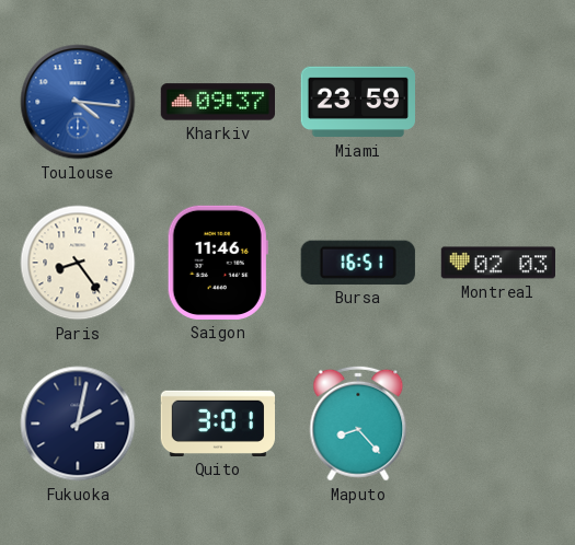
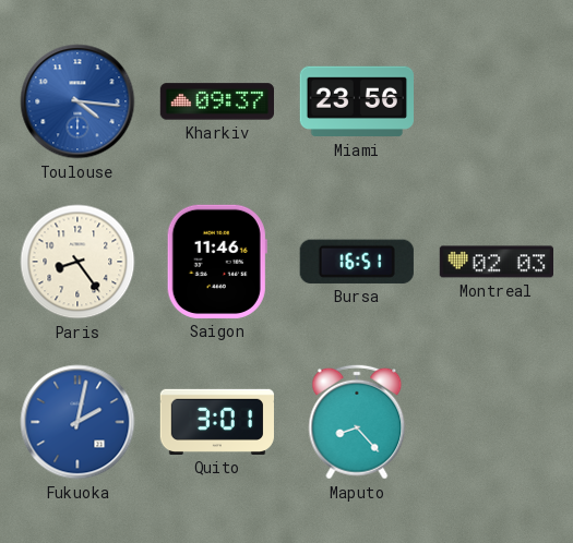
Miami: 23:59 -> 23:56
Fukuoka dial: navy -> blue
